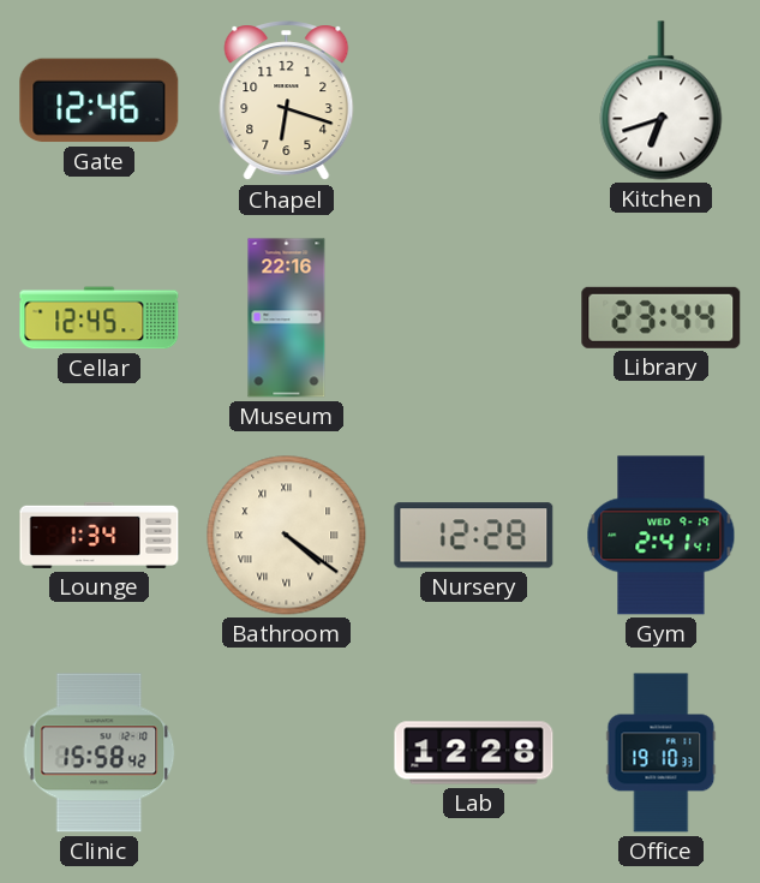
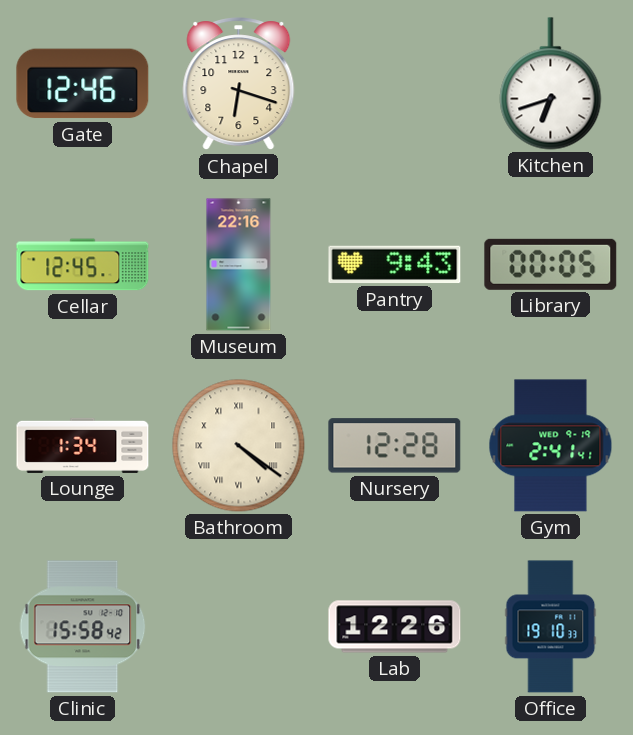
Pantry: none -> 9:43
Library: 23:44 -> 00:05
Lab: 12:28 -> 12:26
